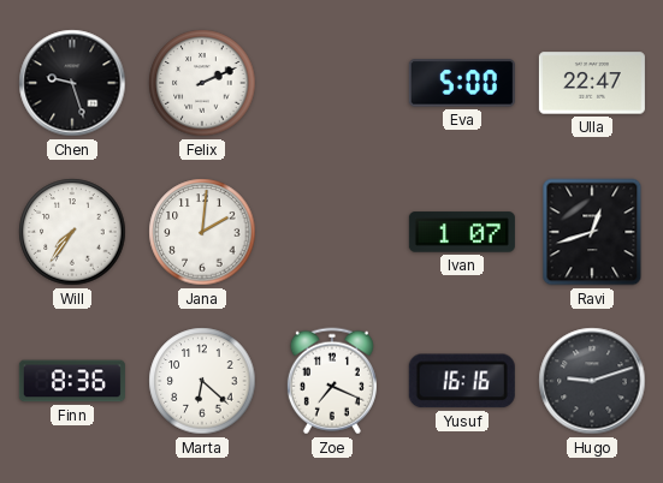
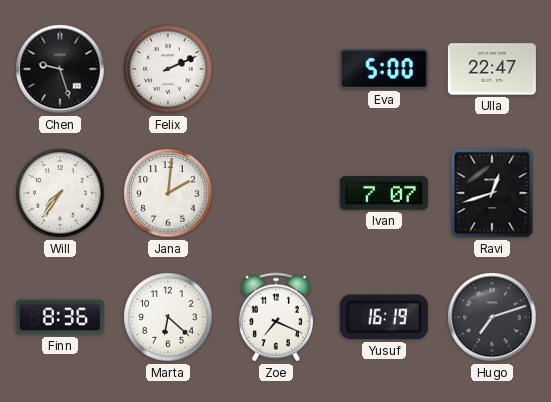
Ivan: 1:07 -> 7:07
Yusuf: 16:16 -> 16:19
Hugo: 9:12 -> 7:12
